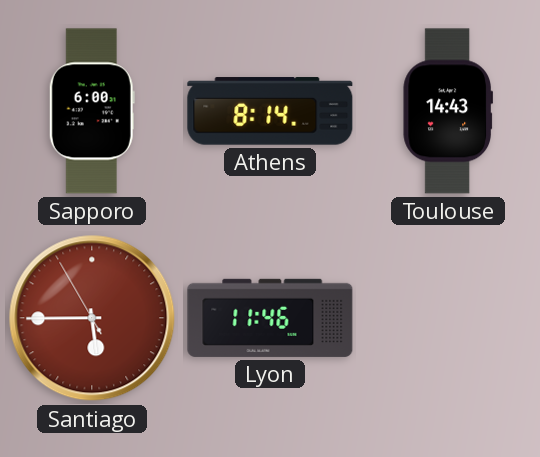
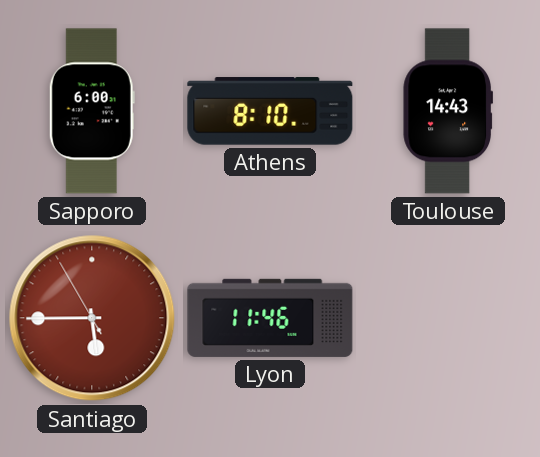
Athens: 8:14 -> 8:10
